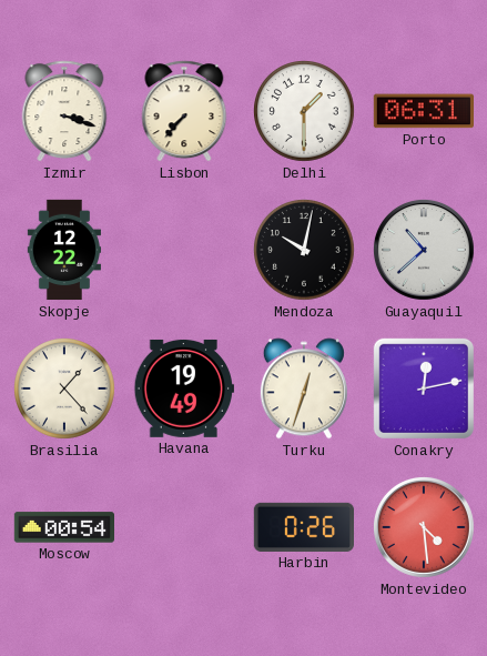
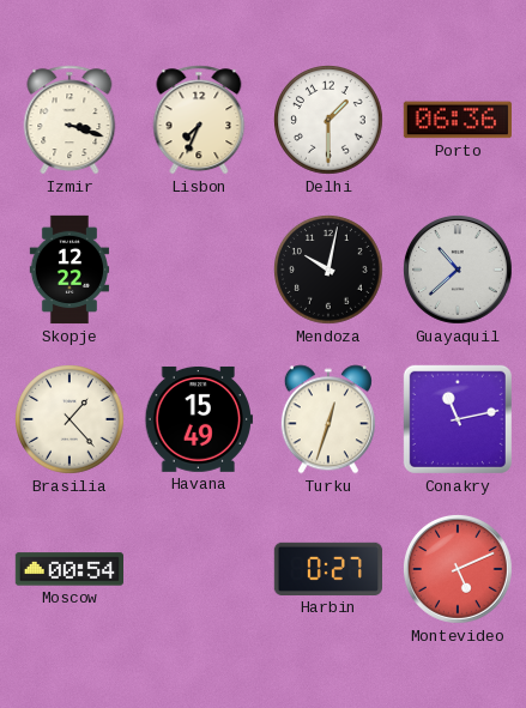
Lisbon: 7:37 -> 7:34
Porto: 06:31 -> 06:36
Havana: 19:49 -> 15:49
Conakry: 12:13 -> 11:13
Harbin: 0:26 -> 0:27
Montevideo: 4:29 -> 5:11
